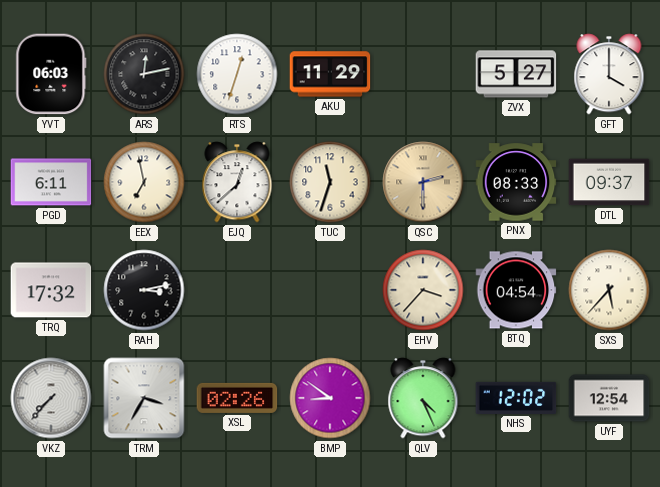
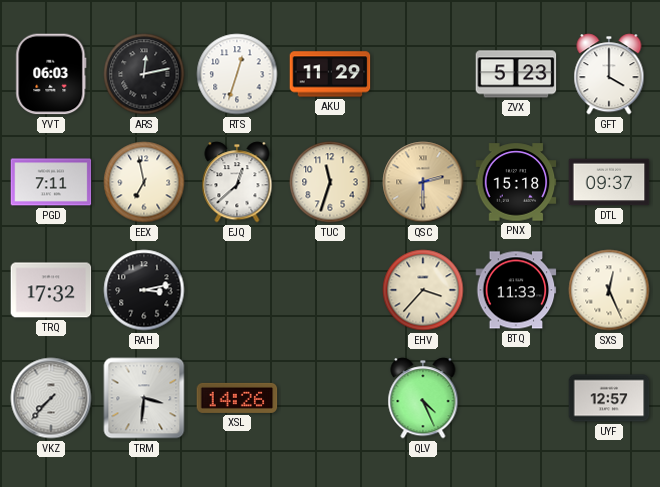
ZVX: 5:27 -> 5:23
PGD: 6:11 -> 7:11
PNX: 08:33 -> 15:18
BTQ: 04:54 -> 11:33
SXS: 5:37 -> 12:26
TRM: 3:35 -> 3:31
XSL: 02:26 -> 14:26
BMP: 8:51 -> none
NHS: 12:02 -> none
UYF: 12:54 -> 12:57
